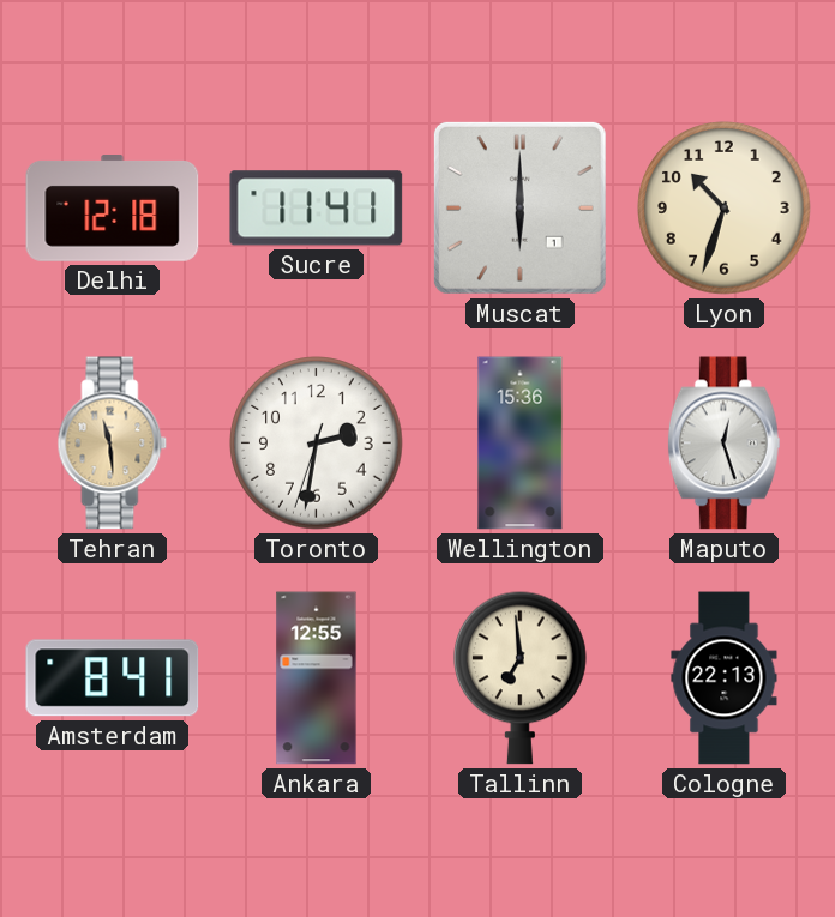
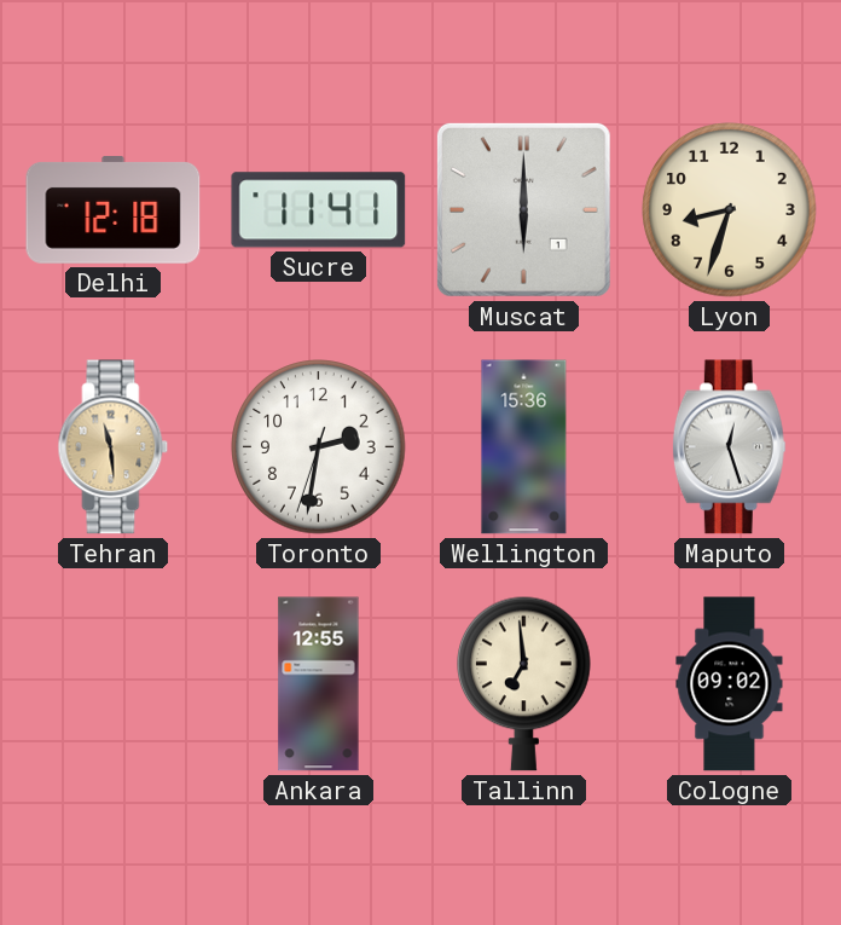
Lyon: 10:33 -> 8:33
Amsterdam: 8:41 -> none
Cologne: 22:13 -> 09:02
